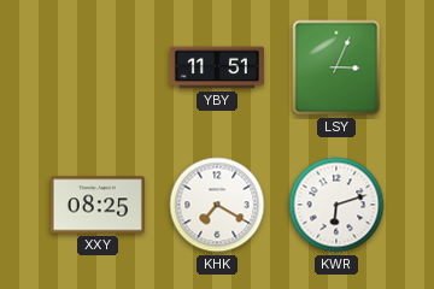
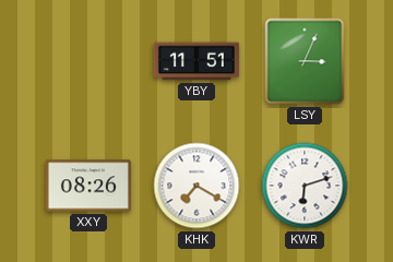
XXY: 08:25 -> 08:26
